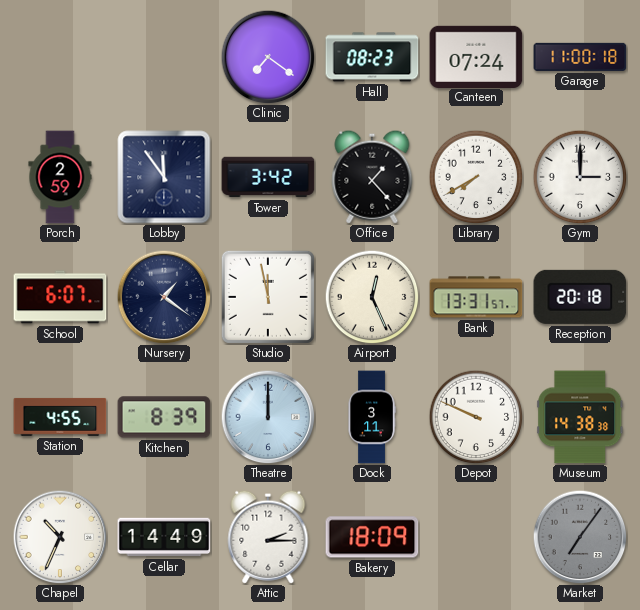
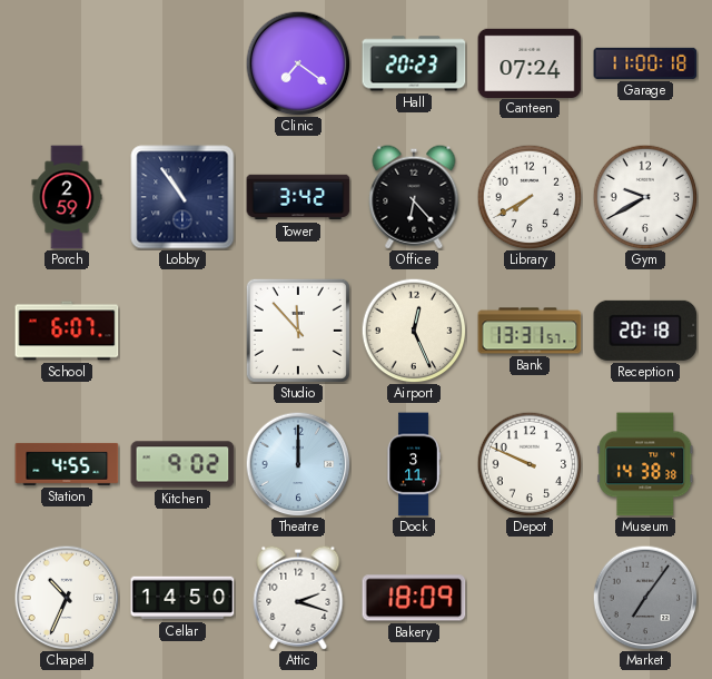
Hall: 08:23 -> 20:23
Lobby: 11:54 -> 10:54
Office: 1:23 -> 6:23
Gym: 3:00 -> 9:40
Nursery: 1:21 -> none
Studio: 11:58 -> 11:53
Kitchen: 8:39 -> 9:02
Cellar: 14:49 -> 14:50
Attic: 2:15 -> 2:18
